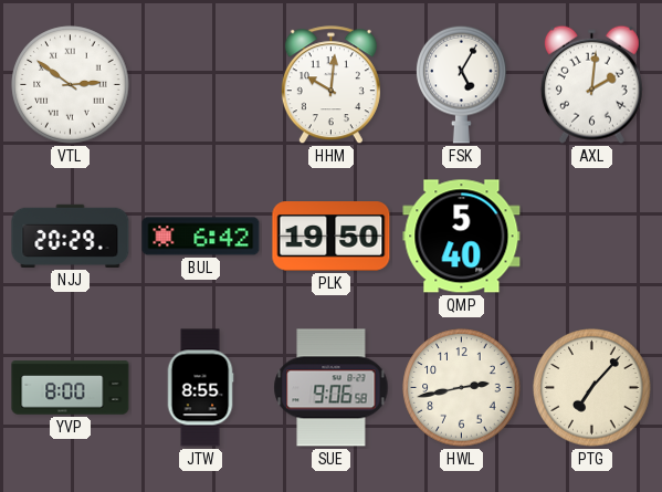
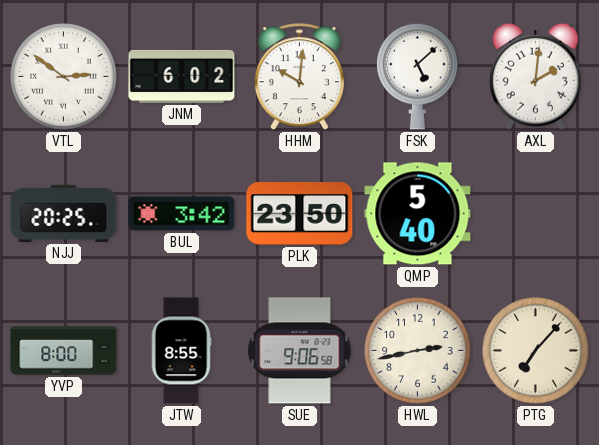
JNM: none -> 6:02
FSK: 5:05 -> 5:08
NJJ: 20:29 -> 20:25
BUL: 6:42 -> 3:42
PLK: 19:50 -> 23:50
